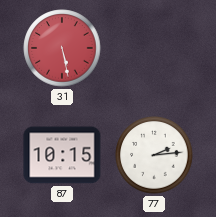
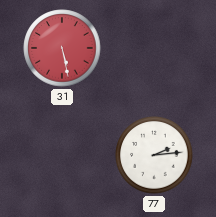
87: 10:15 -> none
